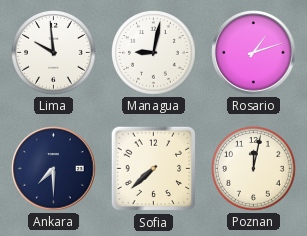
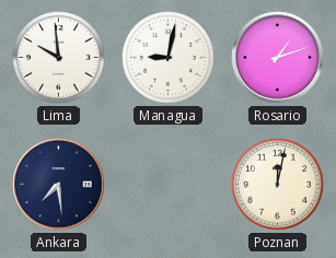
Ankara: 7:30 -> 7:29
Sofia: 7:38 -> none
